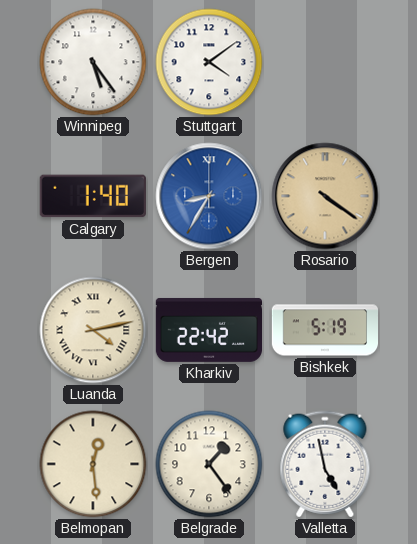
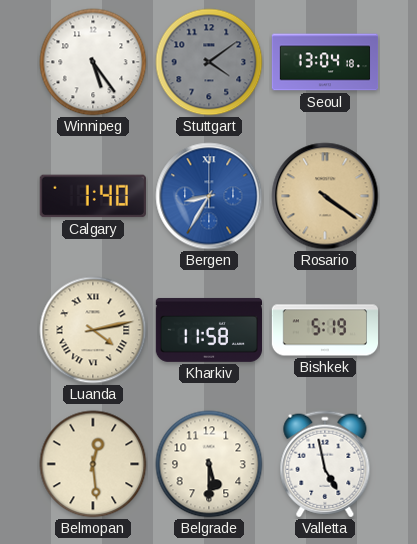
Stuttgart dial: white -> grey
Seoul: none -> 13:04
Kharkiv: 22:42 -> 11:58
Belgrade: 1:24 -> 5:30
